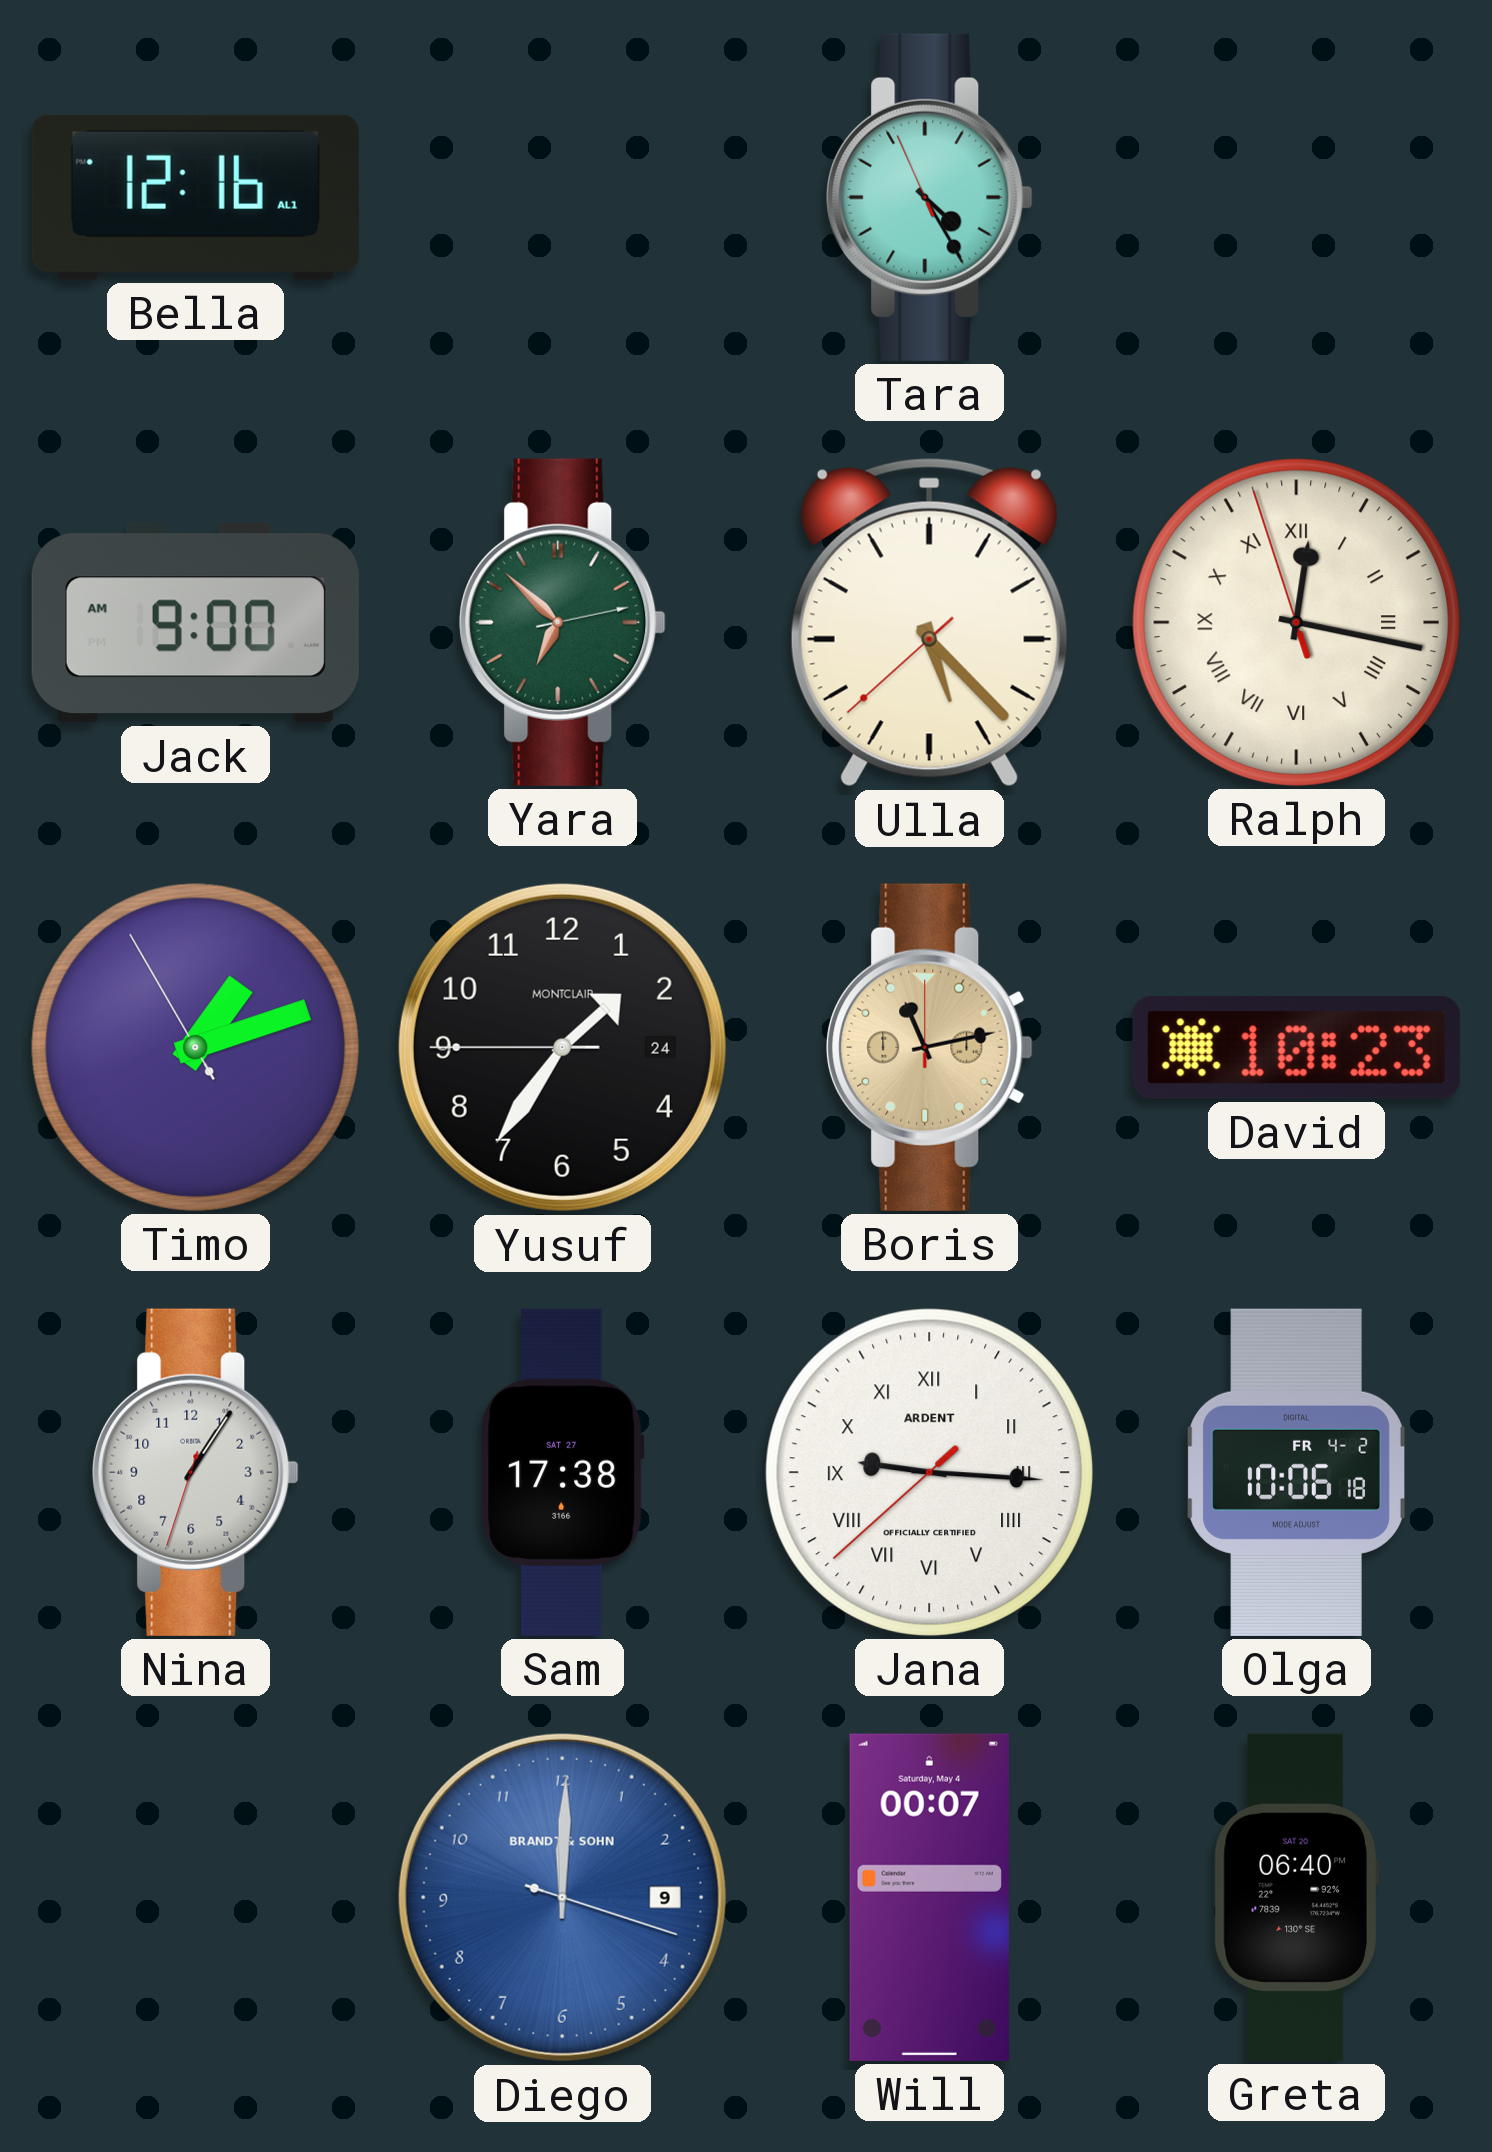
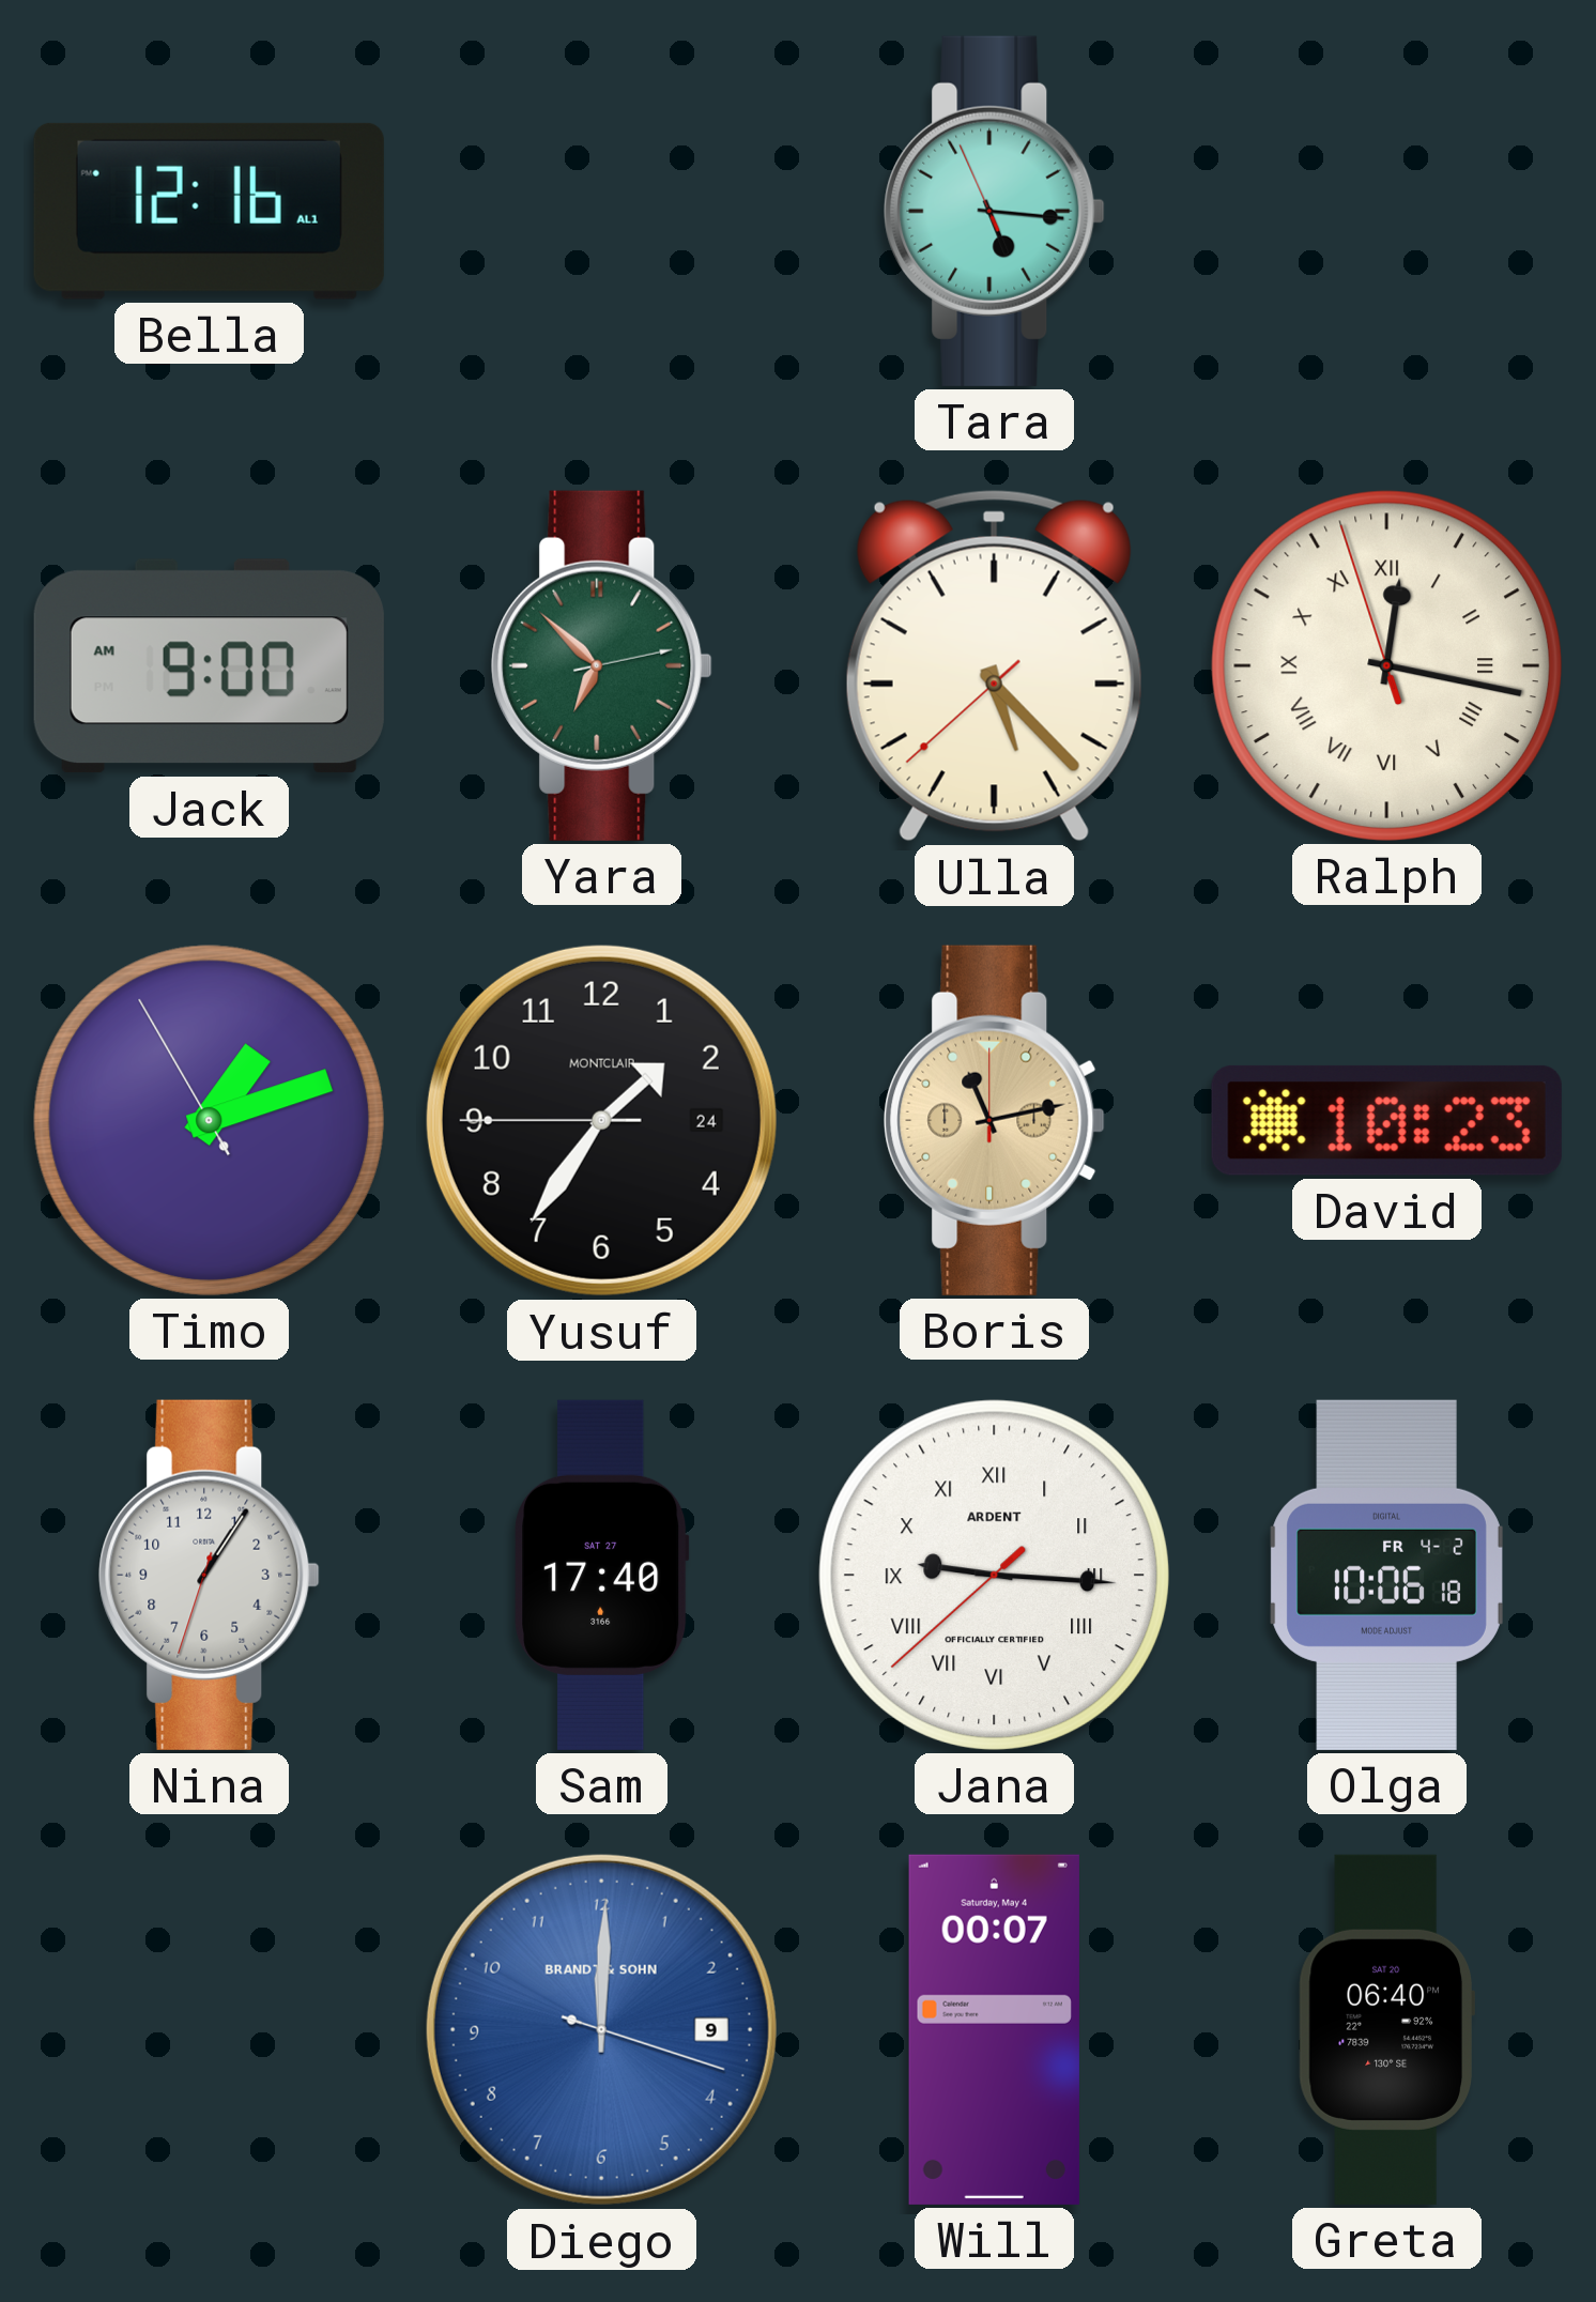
Tara: 4:24 -> 5:15
Sam: 17:38 -> 17:40
